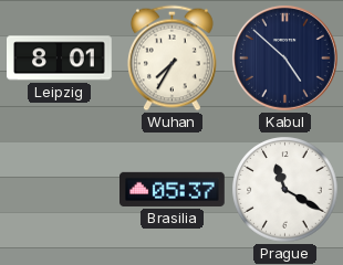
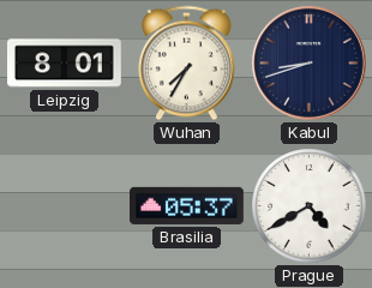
Kabul: 4:52 -> 8:42
Prague: 11:20 -> 4:40
